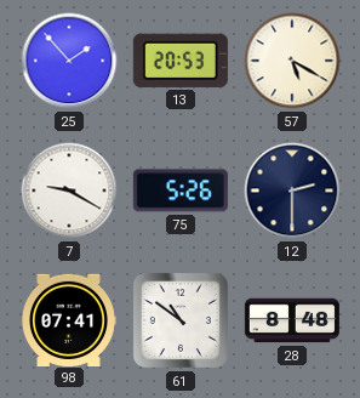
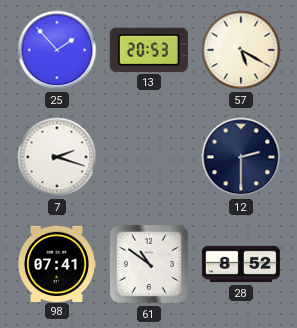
7: 9:20 -> 2:18
75: 5:26 -> none
28: 8:48 -> 8:52
